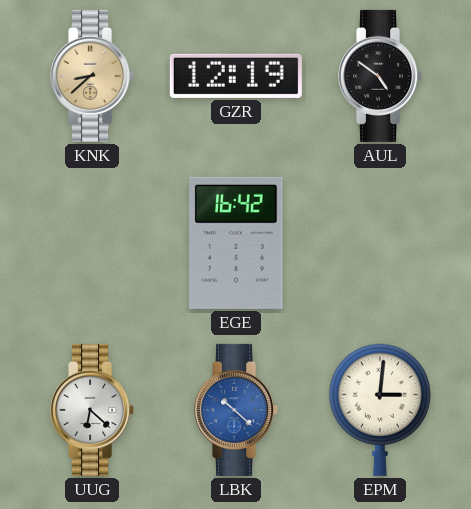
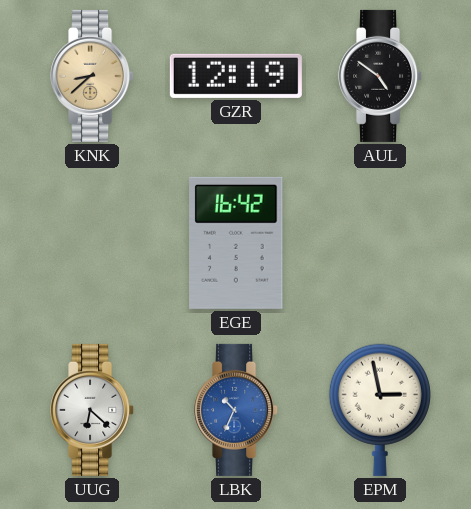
LBK: 10:22 -> 10:34
EPM: 3:01 -> 2:58
